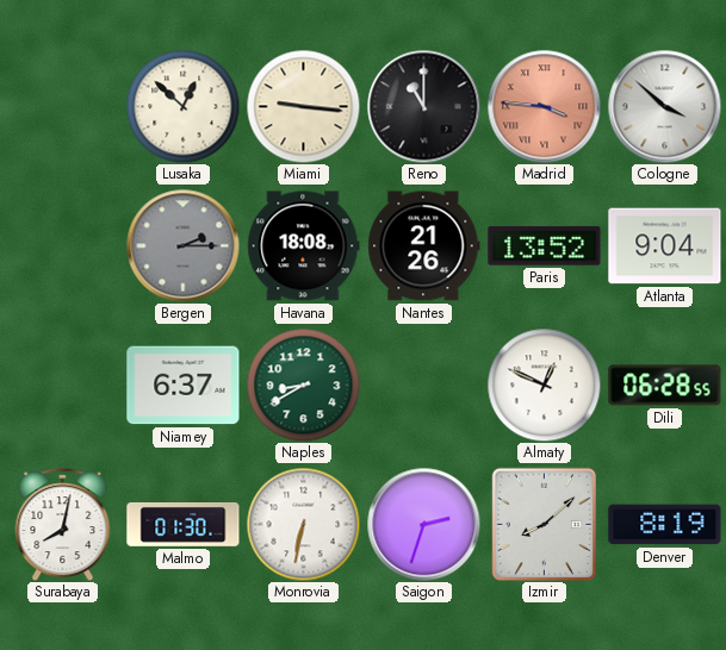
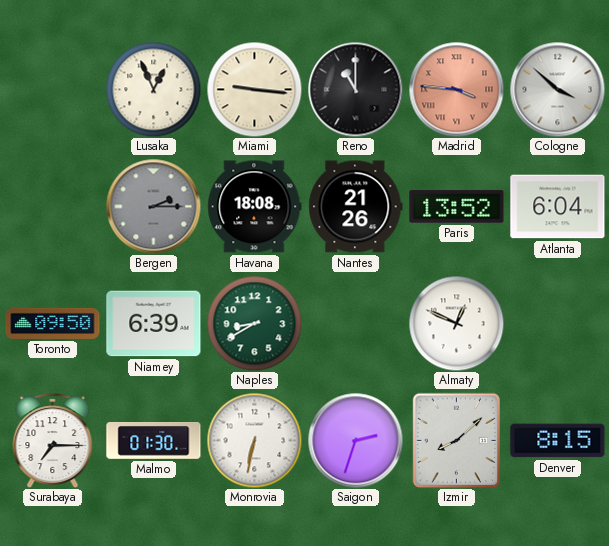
Lusaka: 12:52 -> 12:56
Atlanta: 9:04 -> 6:04
Toronto: none -> 09:50
Niamey: 6:37 -> 6:39
Dili: 06:28 -> none
Surabaya: 8:02 -> 7:15
Denver: 8:19 -> 8:15
